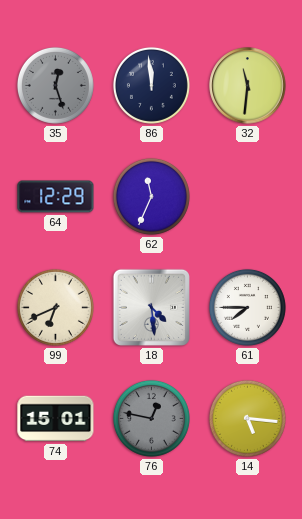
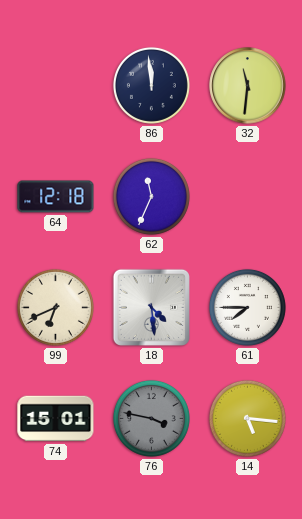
35: 12:27 -> none
64: 12:29 -> 12:18
76: 12:47 -> 3:47
